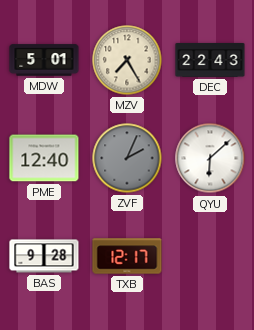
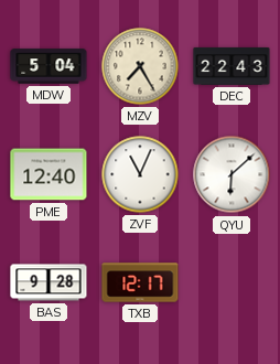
MDW: 5:01 -> 5:04
ZVF: 2:04 -> 11:04
ZVF dial: grey -> white
